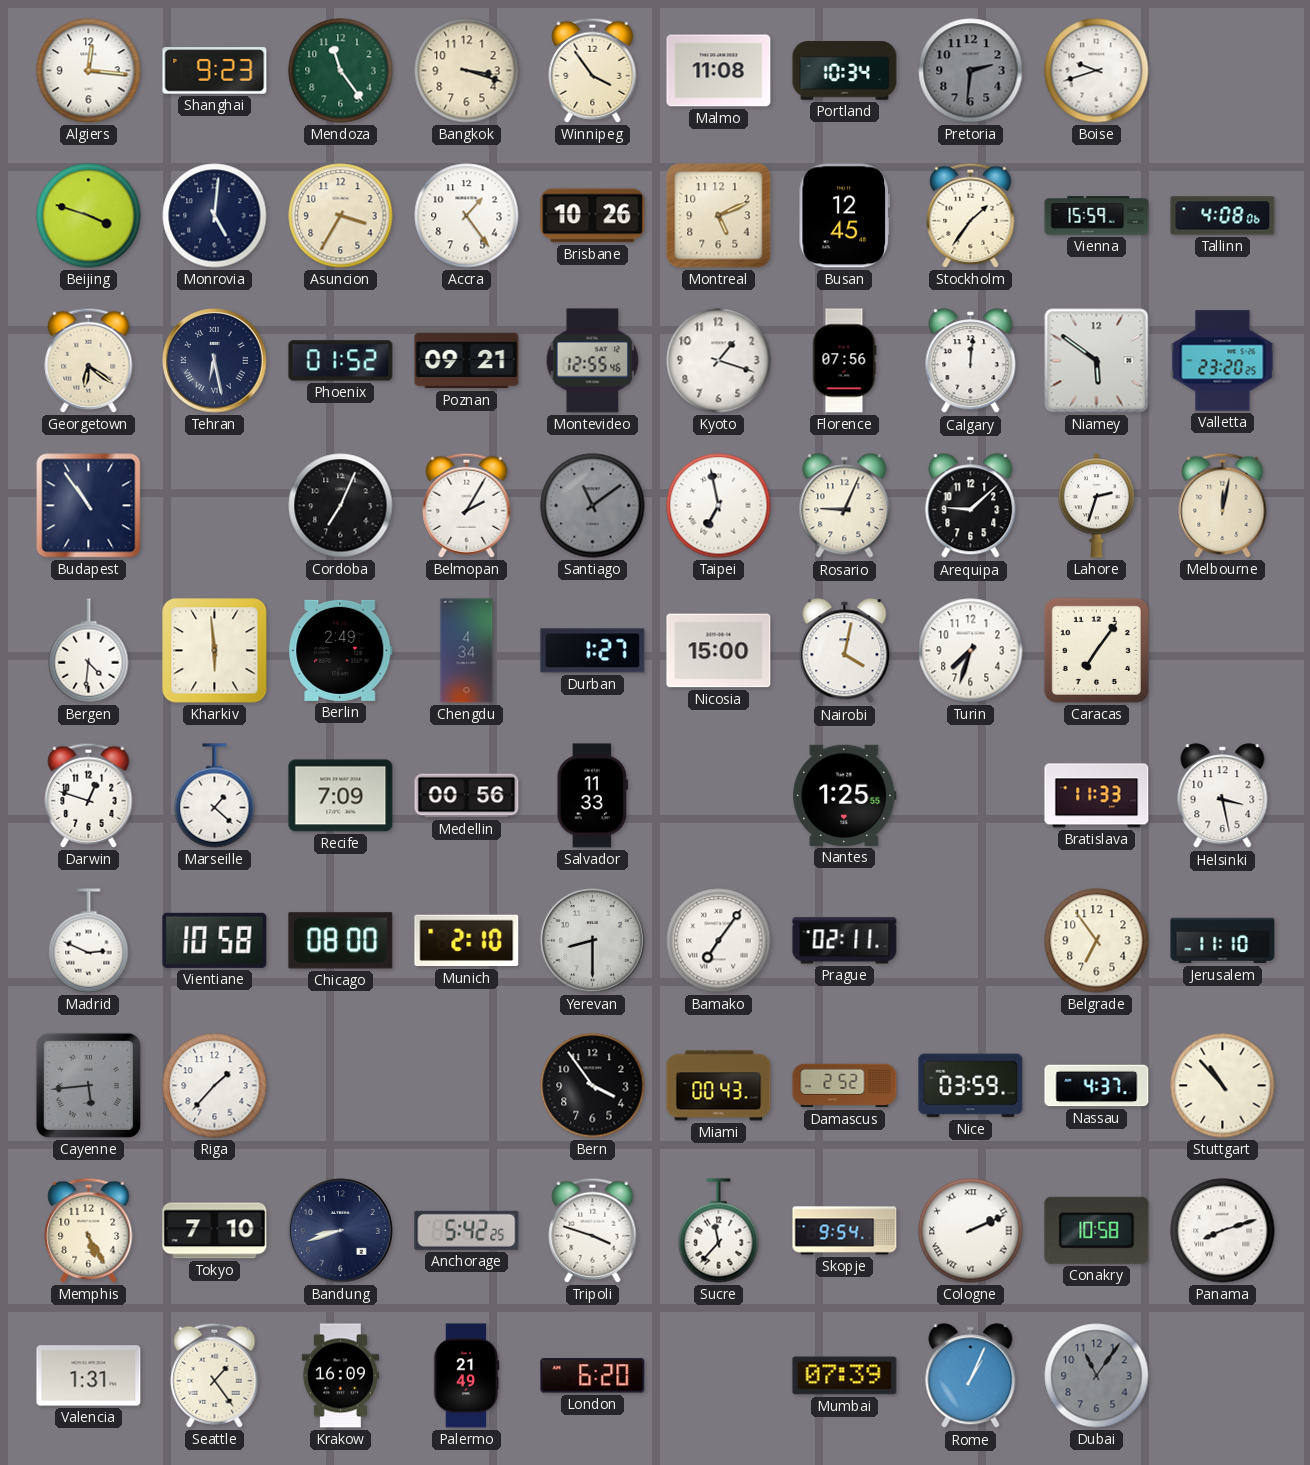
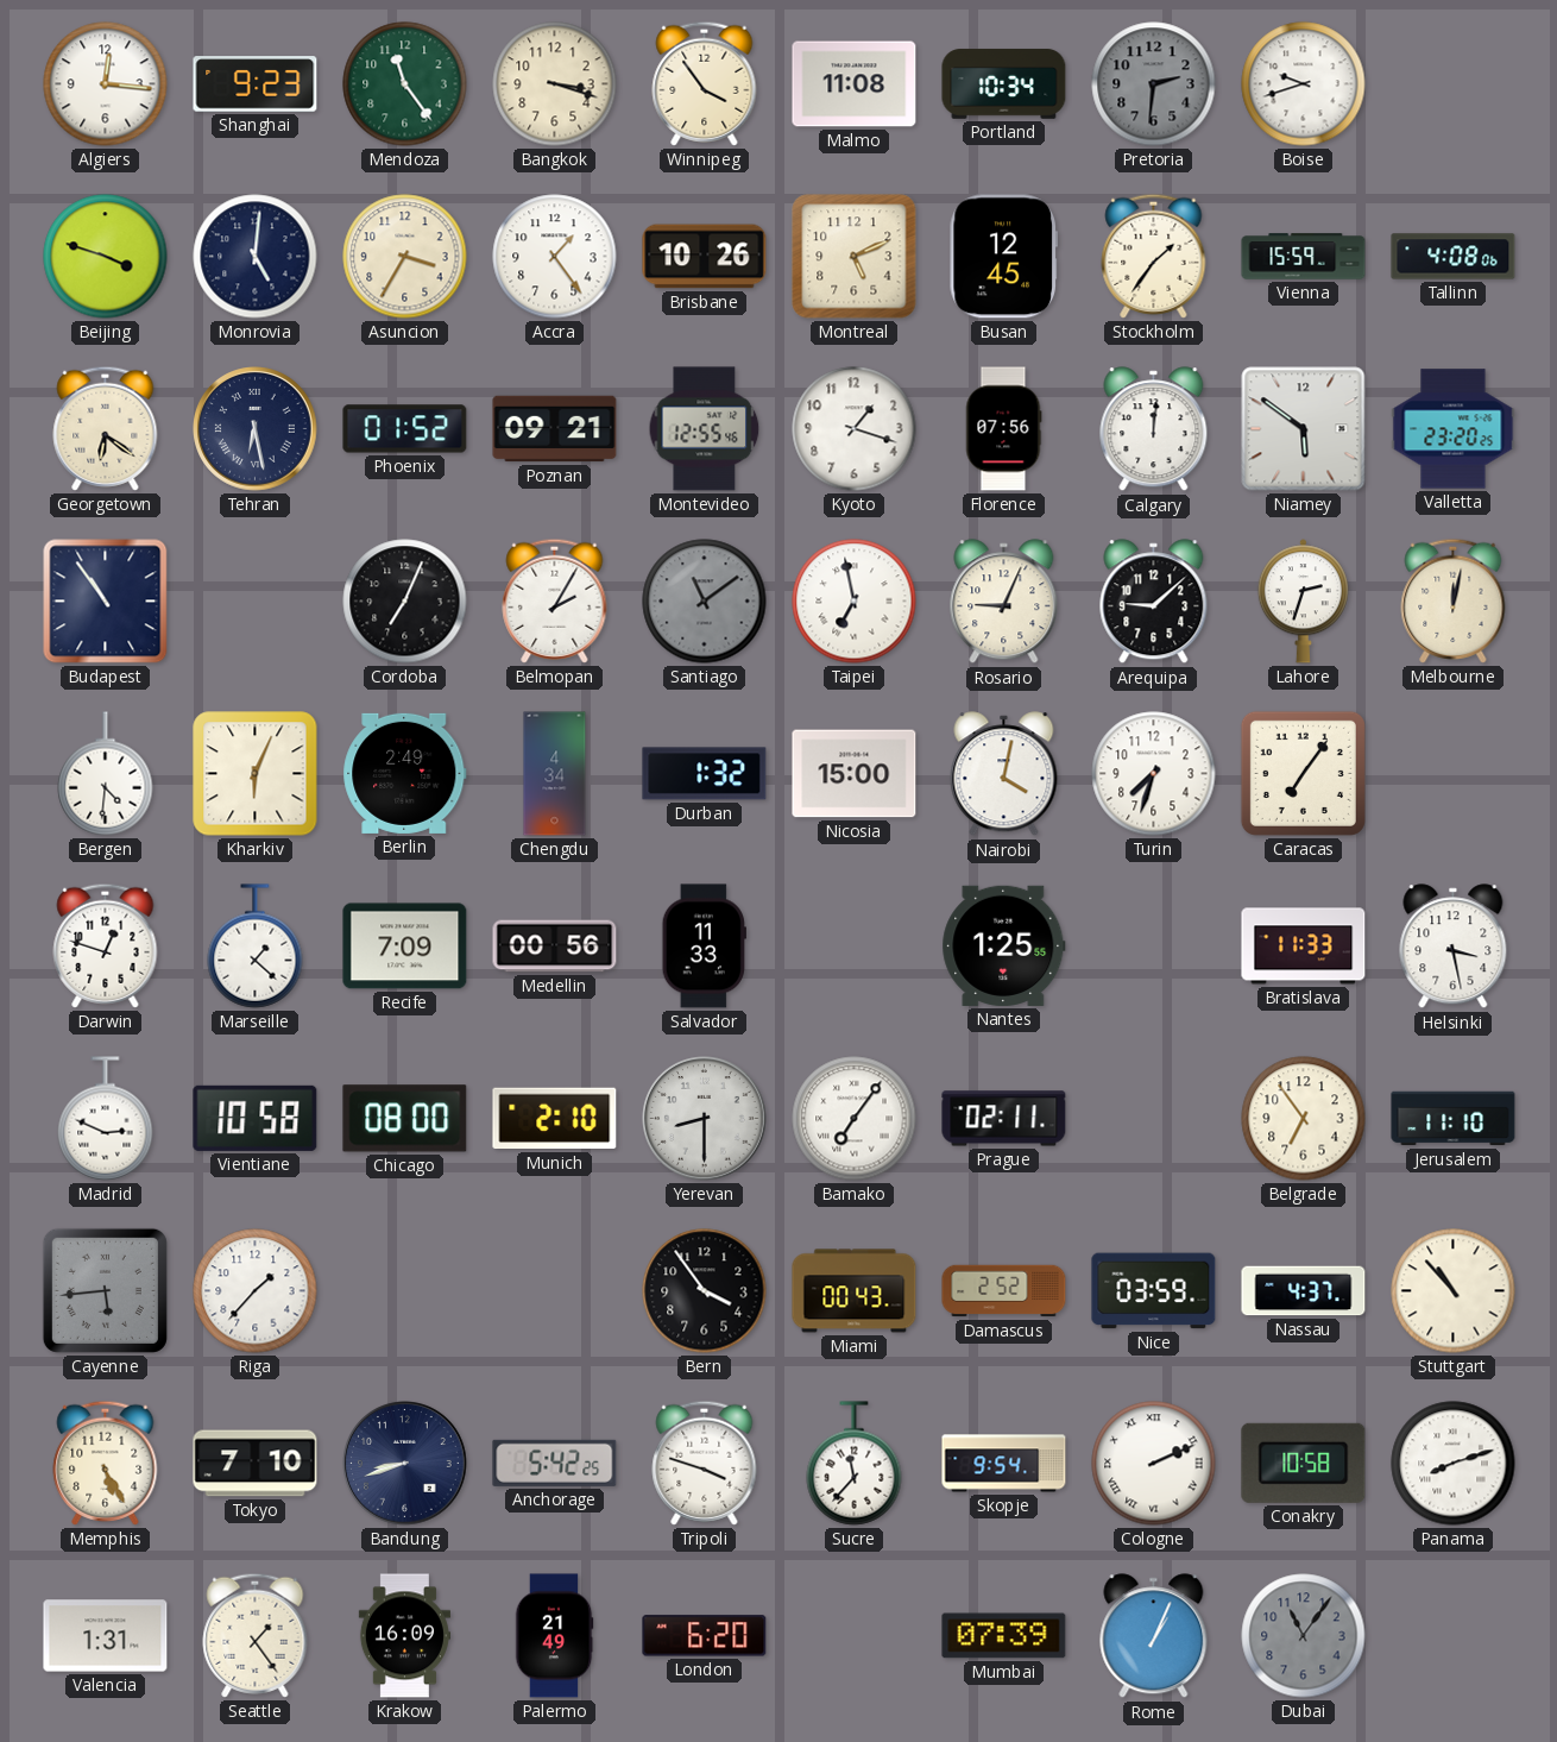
Kharkiv: 5:59 -> 6:04
Durban: 1:27 -> 1:32
